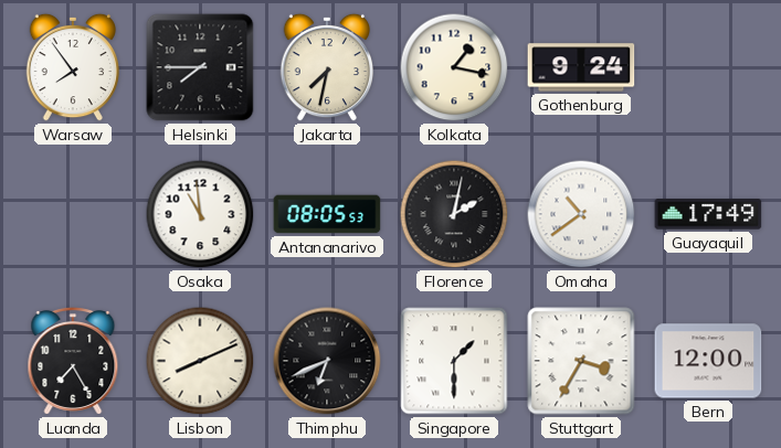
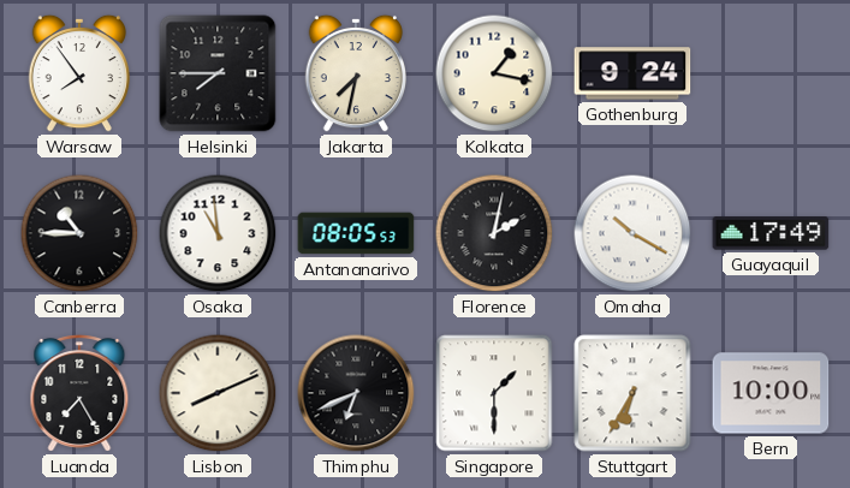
Canberra: none -> 10:45
Omaha: 10:39 -> 10:20
Stuttgart: 3:35 -> 6:35
Bern: 12:00 -> 10:00
